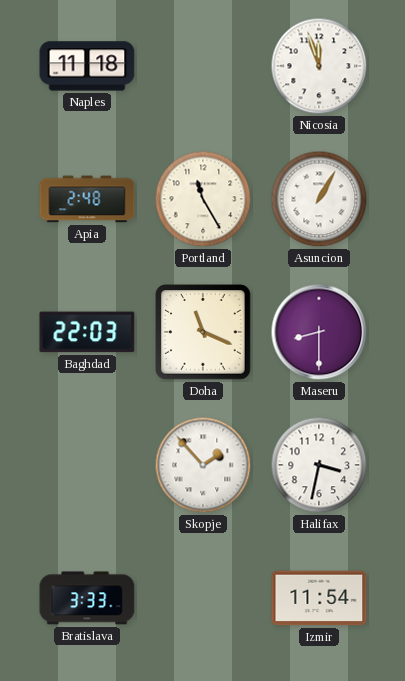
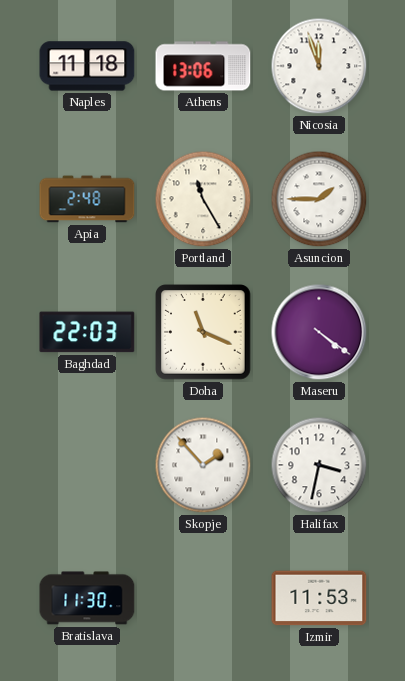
Athens: none -> 13:06
Asuncion: 1:05 -> 1:45
Maseru: 8:30 -> 4:21
Bratislava: 3:33 -> 11:30
Izmir: 11:54 -> 11:53
